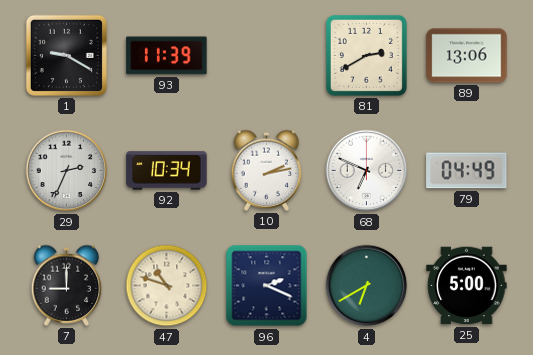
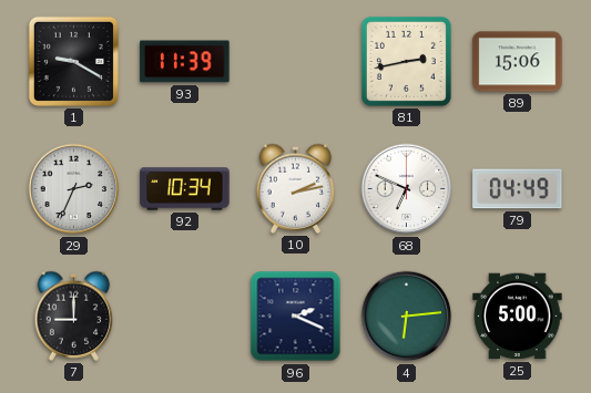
81: 2:40 -> 2:43
89: 13:06 -> 15:06
47: 10:48 -> none
4: 6:40 -> 6:14
